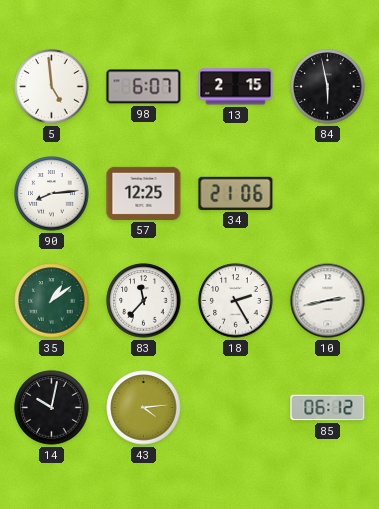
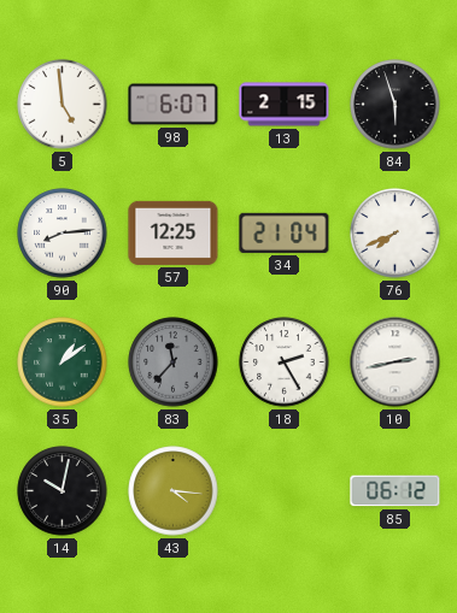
84: 5:58 -> 5:57
34: 21:06 -> 21:04
76: none -> 7:41
83 dial: white -> grey
43: 4:14 -> 4:16
